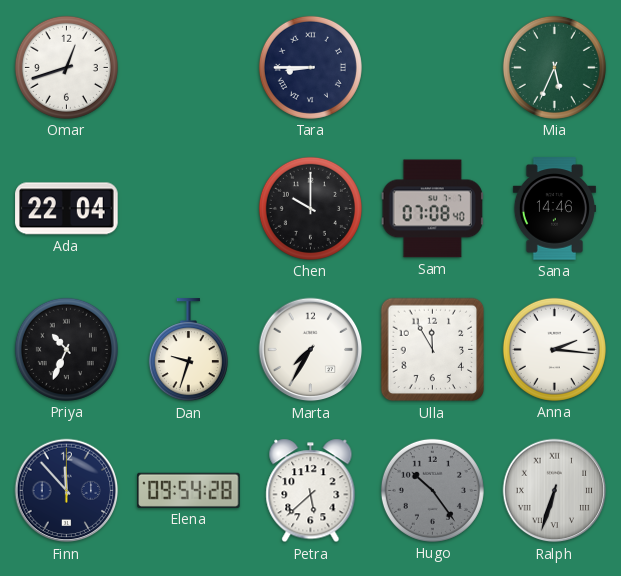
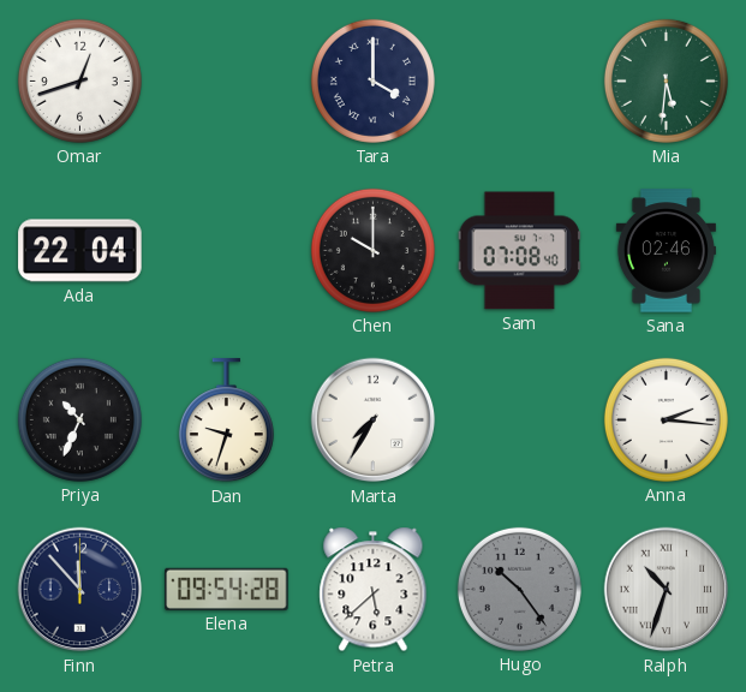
Tara: 8:45 -> 4:00
Mia: 5:34 -> 5:31
Sana: 14:46 -> 02:46
Ulla: 11:55 -> none
Ralph: 6:33 -> 10:33
